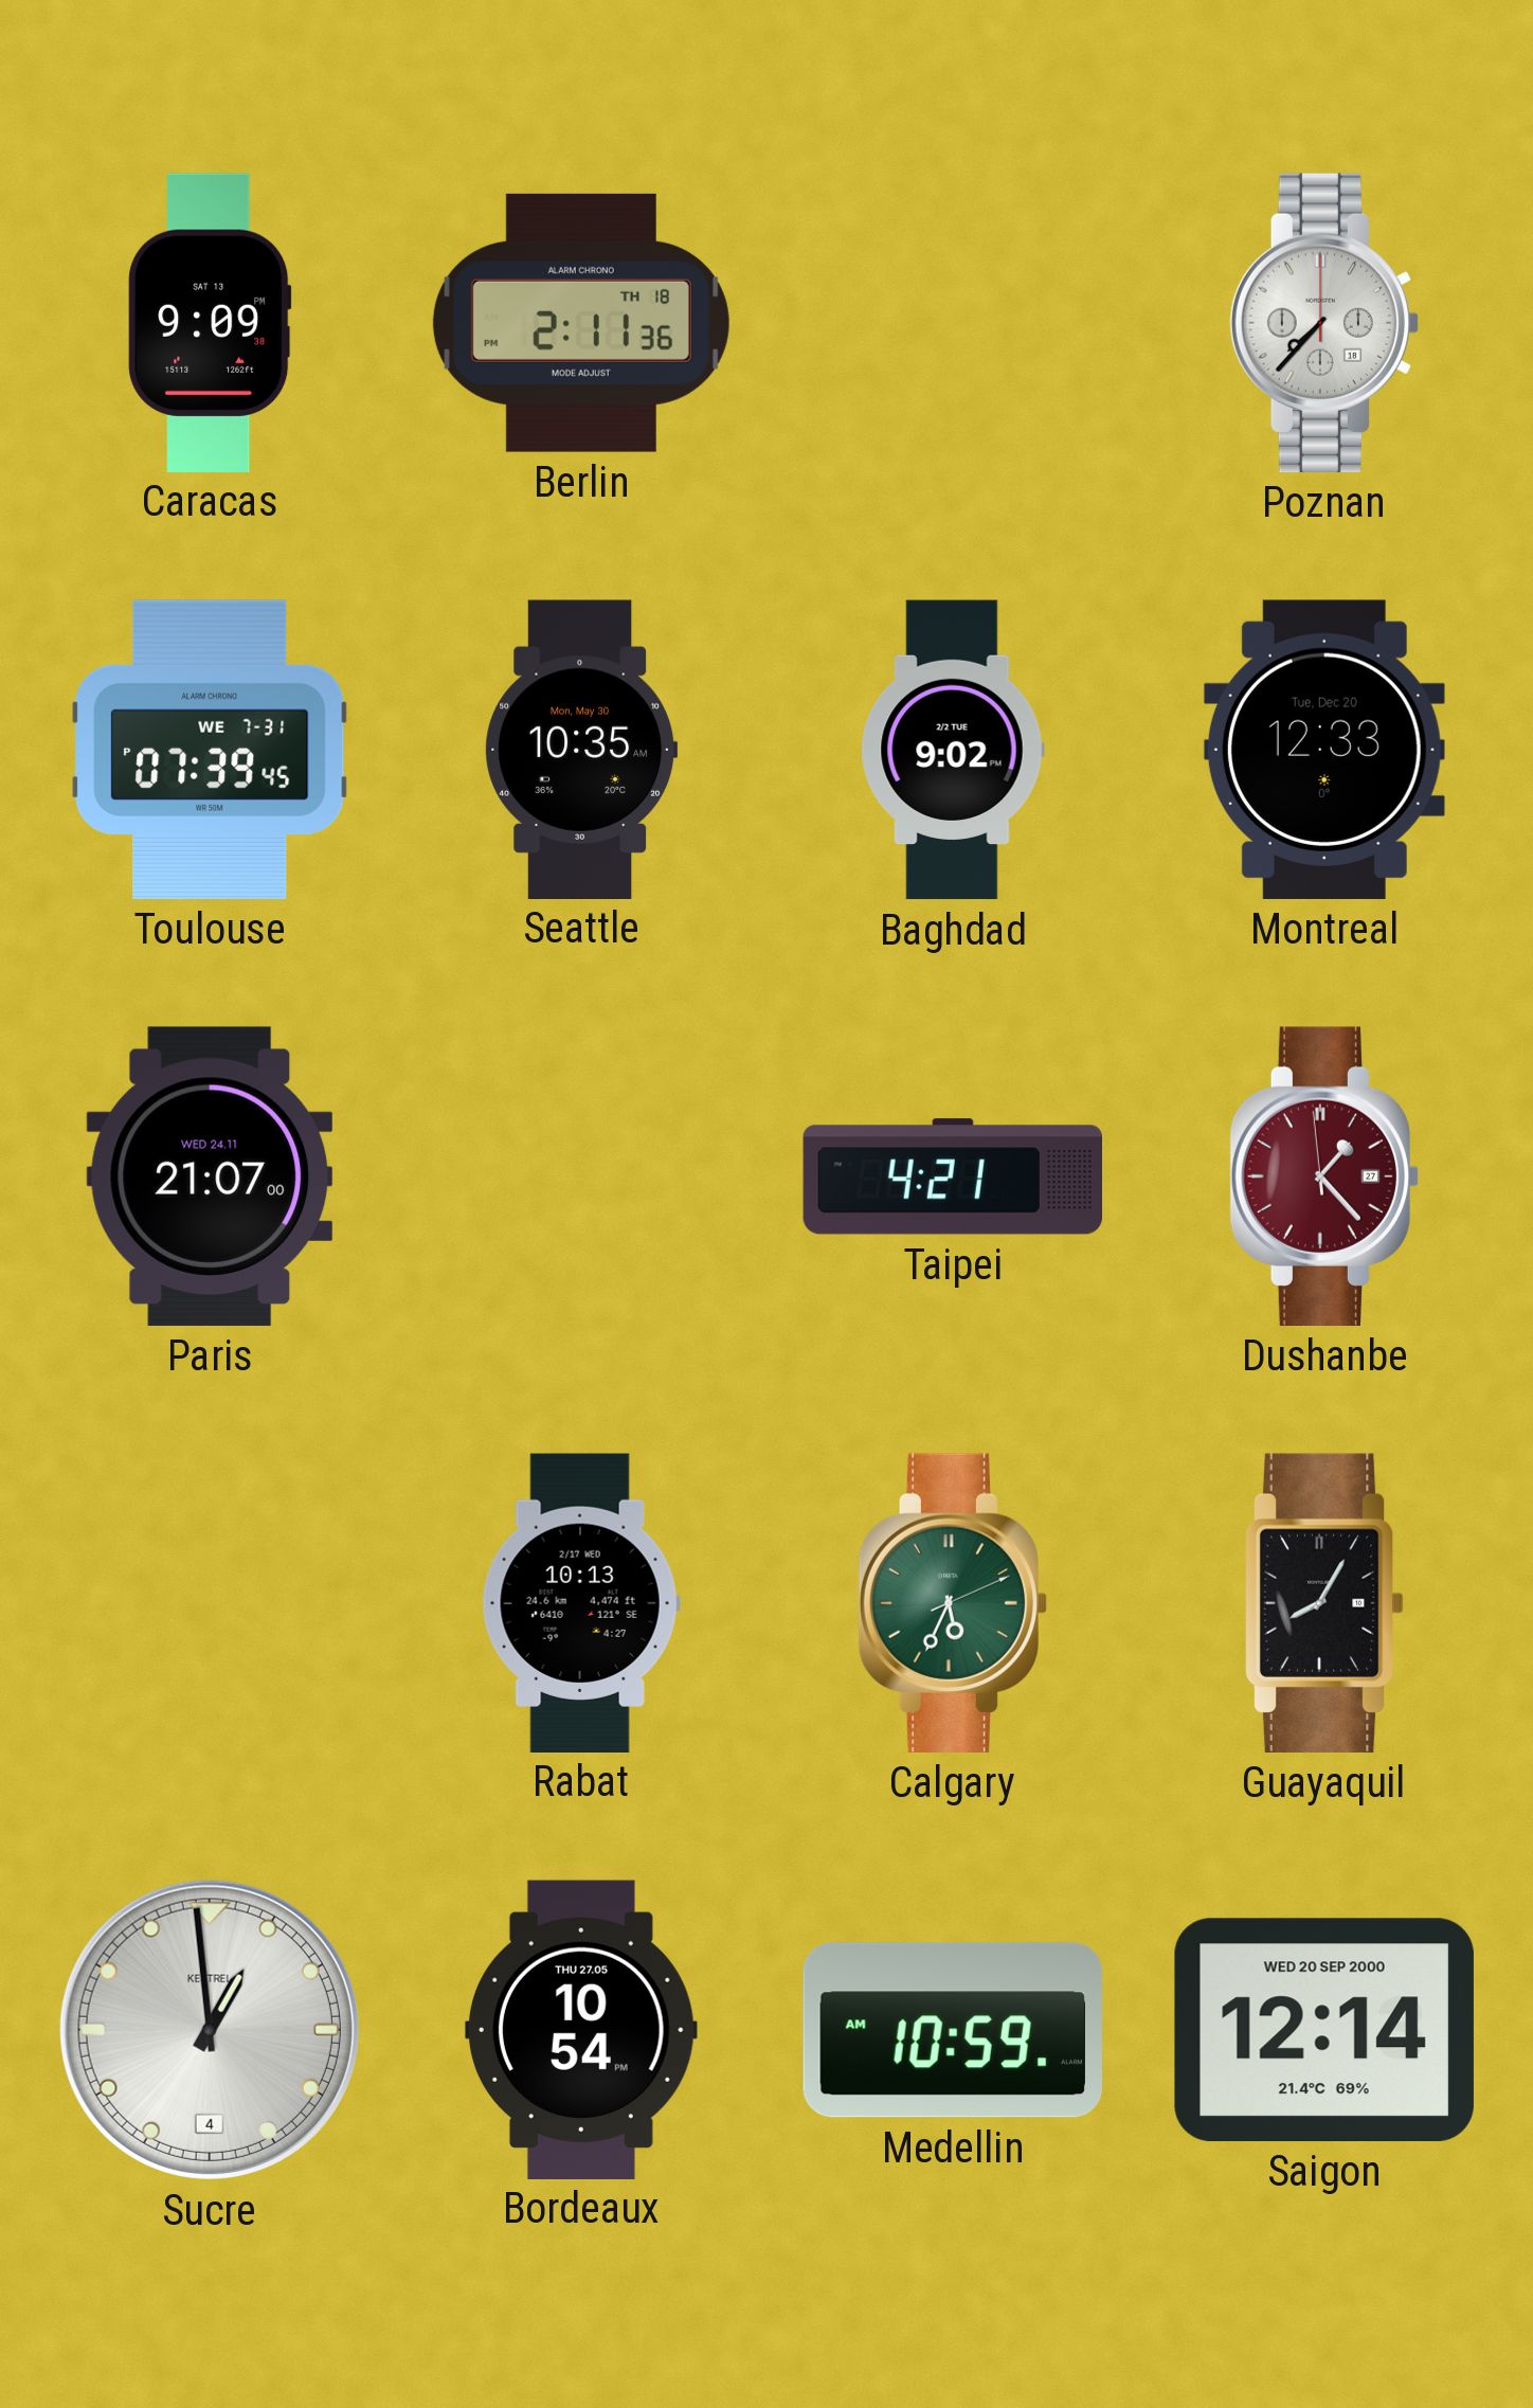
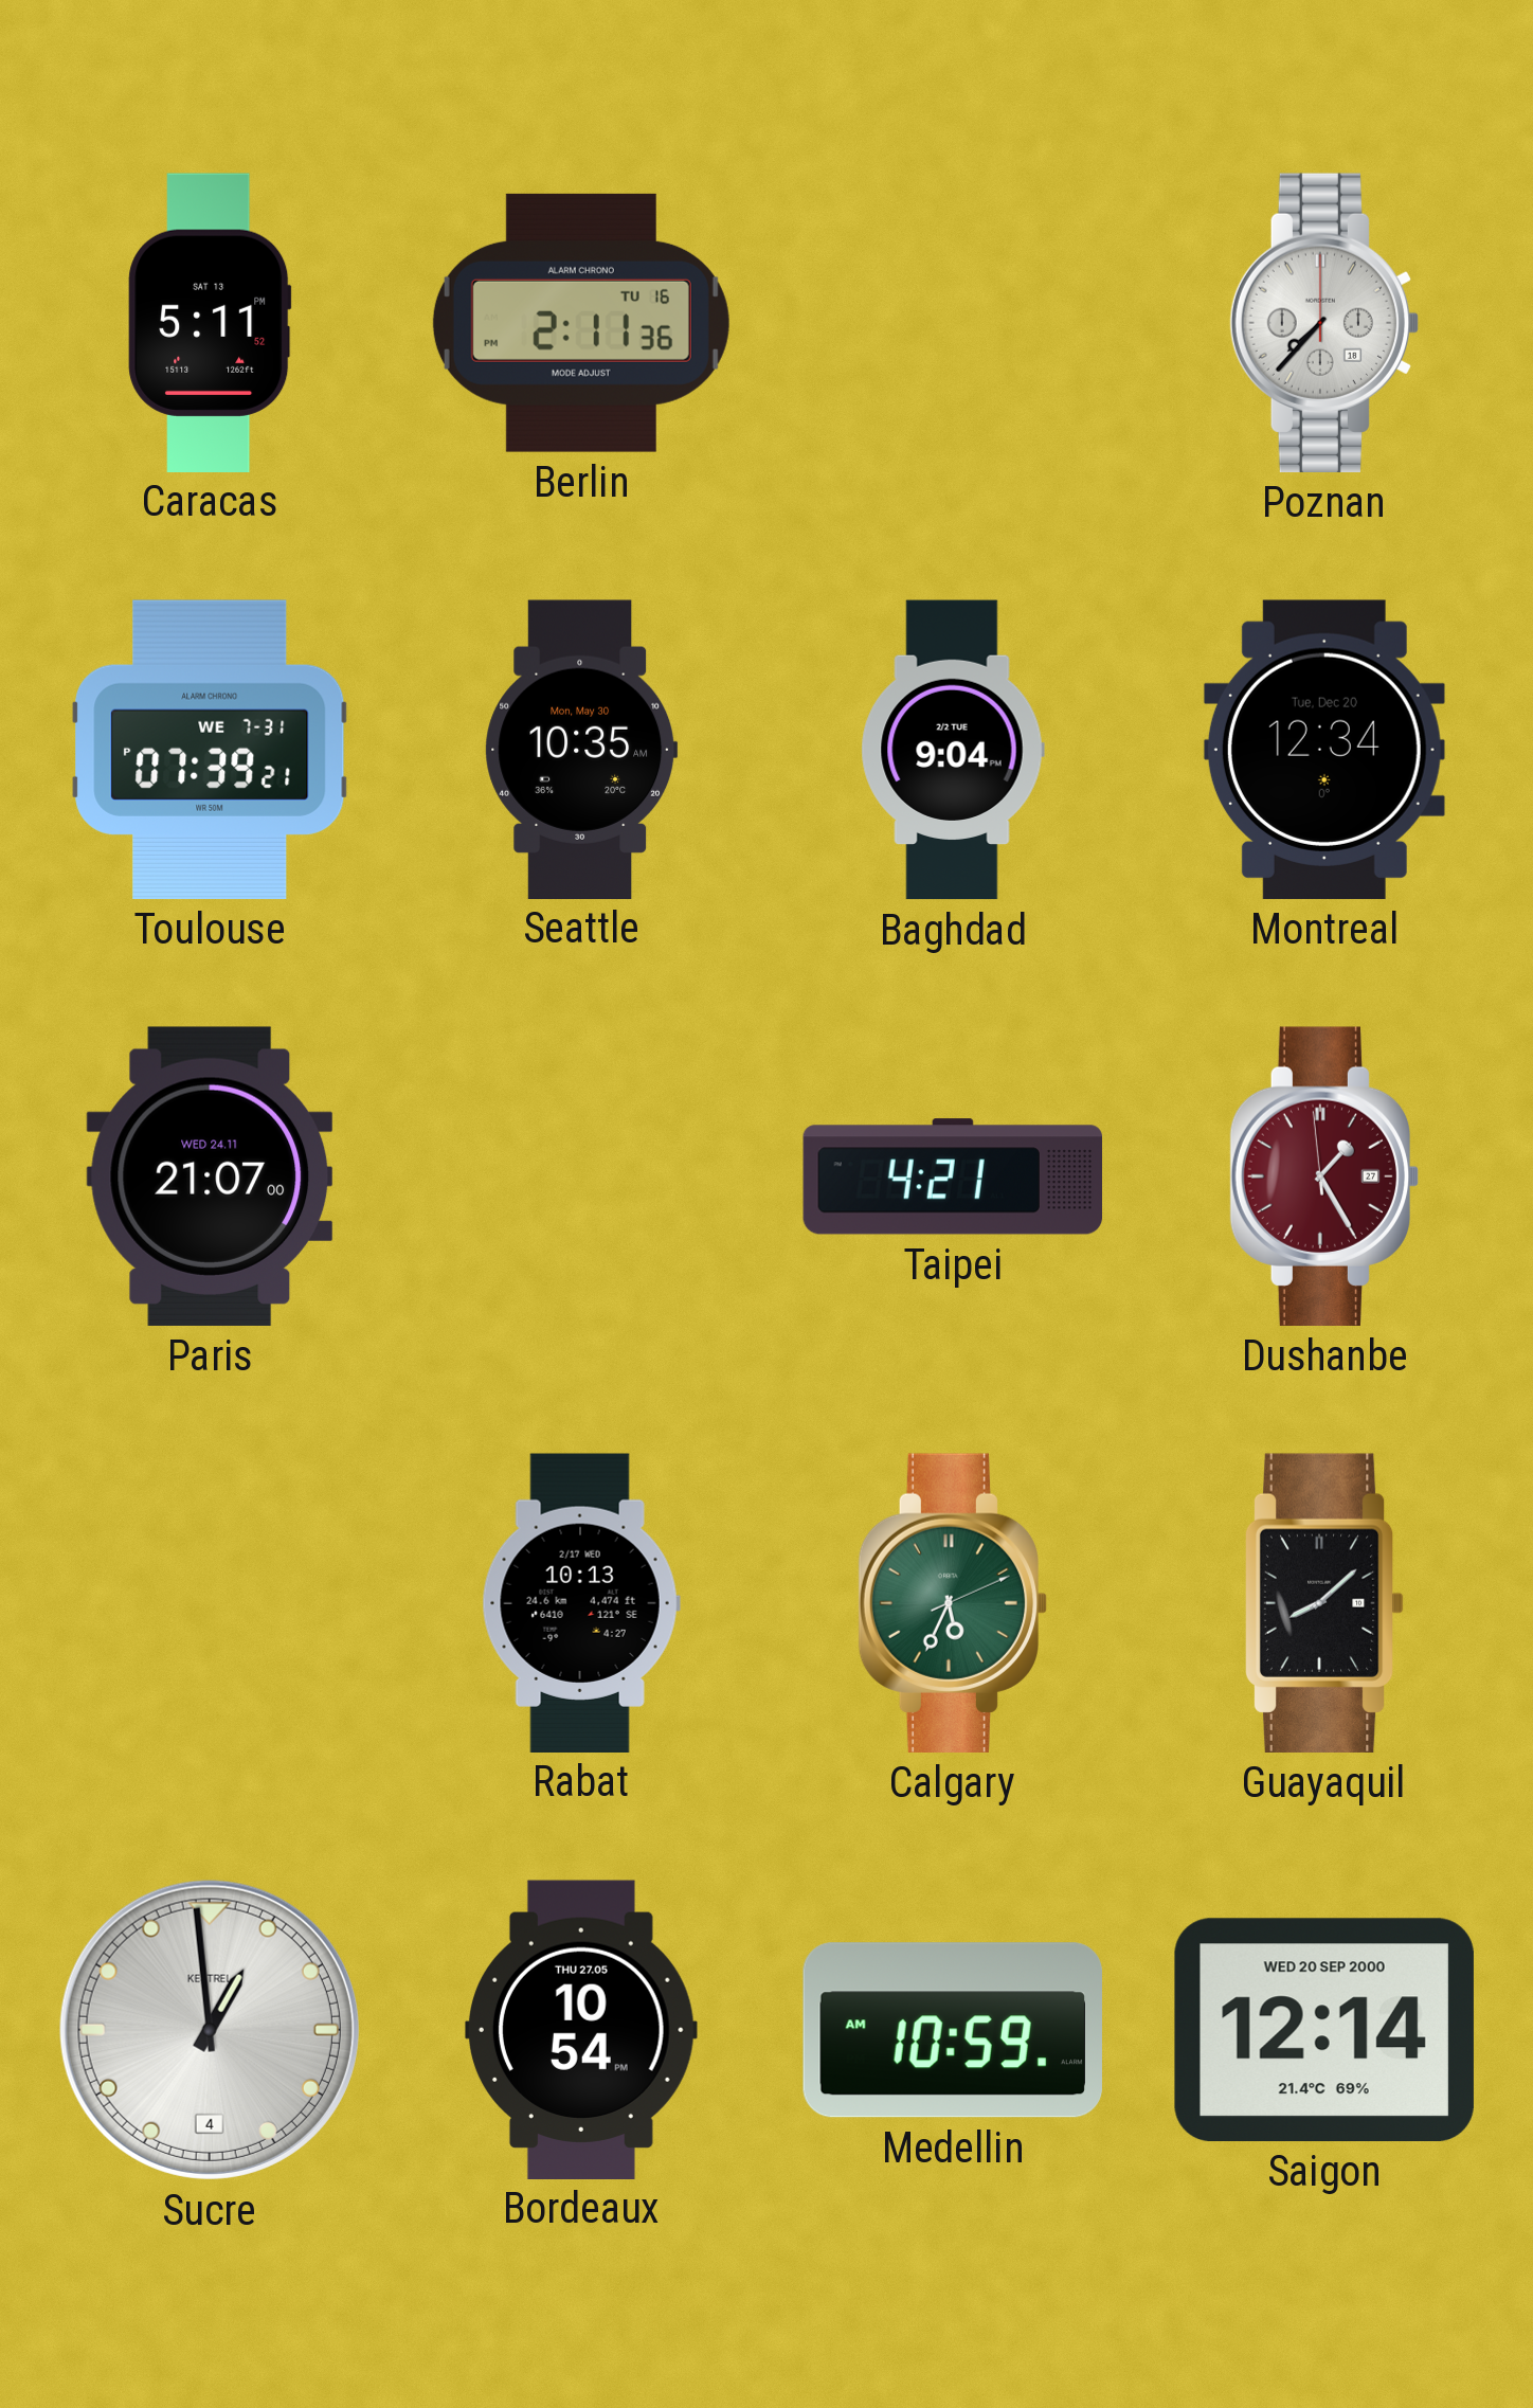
Caracas: 9:09 -> 5:11
Berlin date: TH 18 -> TU 16
Toulouse: 07:39:45 PM -> 07:39:21 PM
Baghdad: 9:02 -> 9:04
Montreal: 12:33 -> 12:34
Dushanbe: 1:22 -> 1:24
Guayaquil: 8:05 -> 8:08
